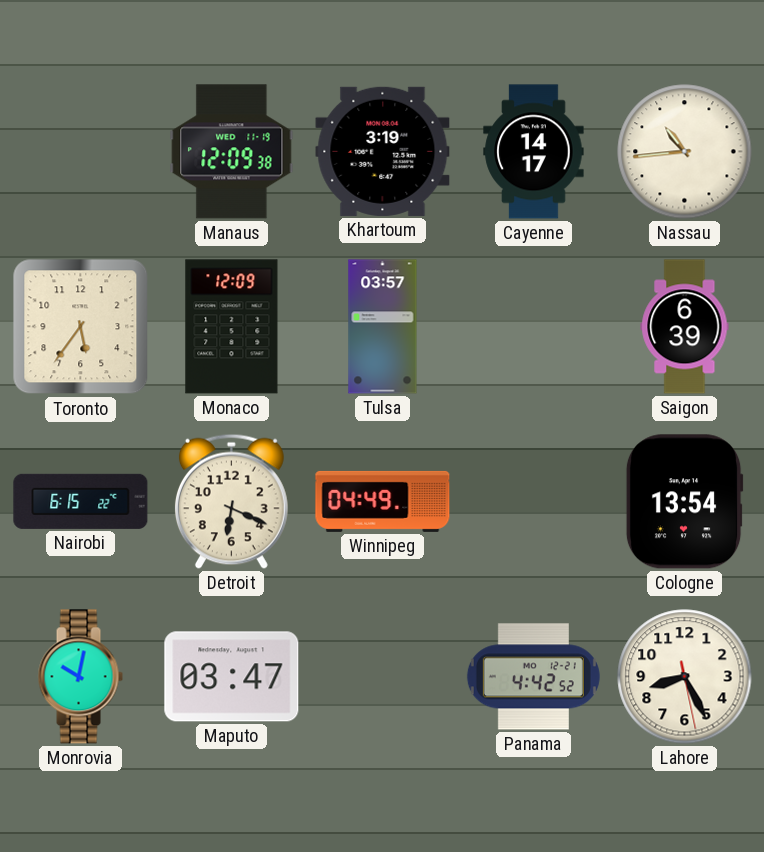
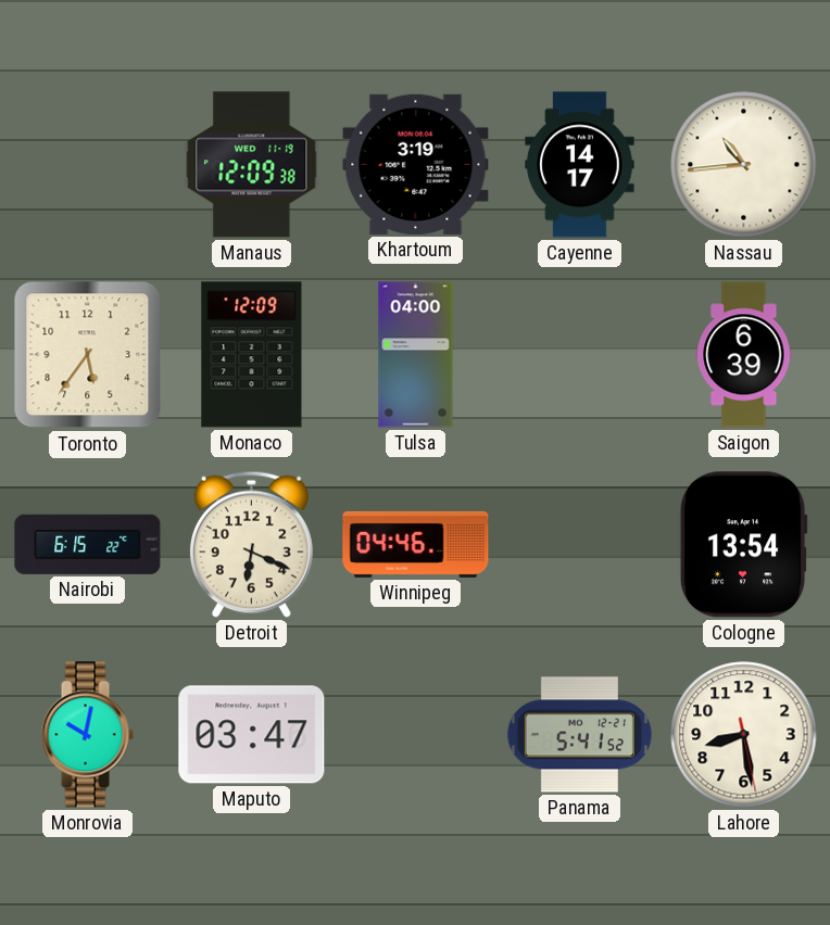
Tulsa: 03:57 -> 04:00
Winnipeg: 04:49 -> 04:46
Panama: 4:42 -> 5:41
Lahore: 8:25 -> 8:28
